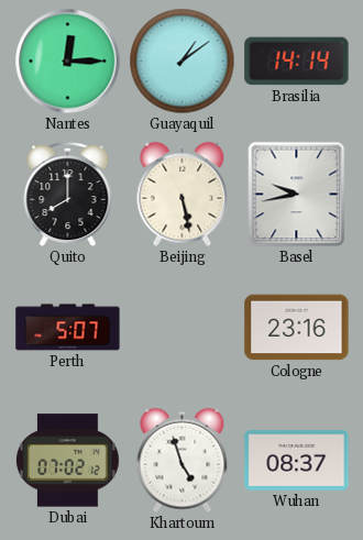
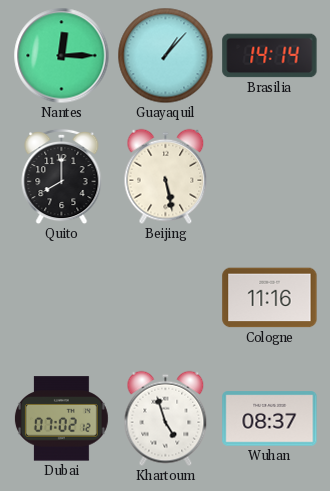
Guayaquil: 1:09 -> 1:07
Basel: 9:43 -> none
Perth: 5:07 -> none
Cologne: 23:16 -> 11:16
